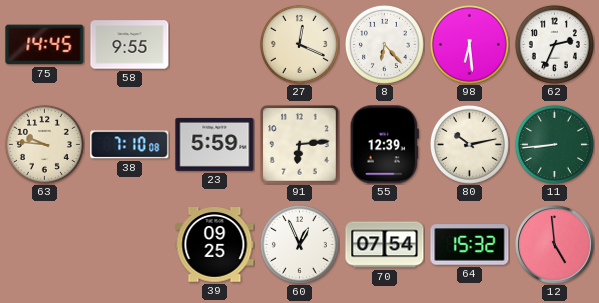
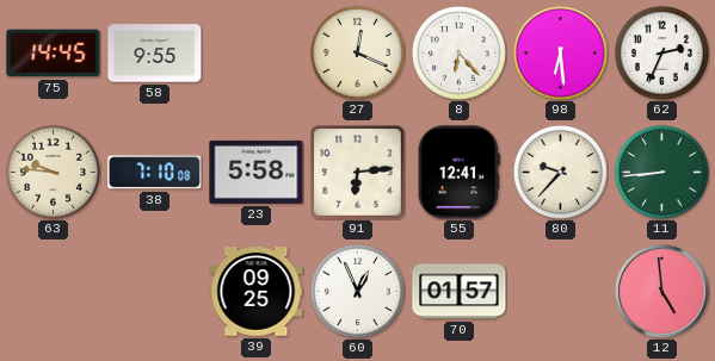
23: 5:59 -> 5:58
55: 12:39 -> 12:41
80: 10:13 -> 9:37
70: 07:54 -> 01:57
64: 15:32 -> none
